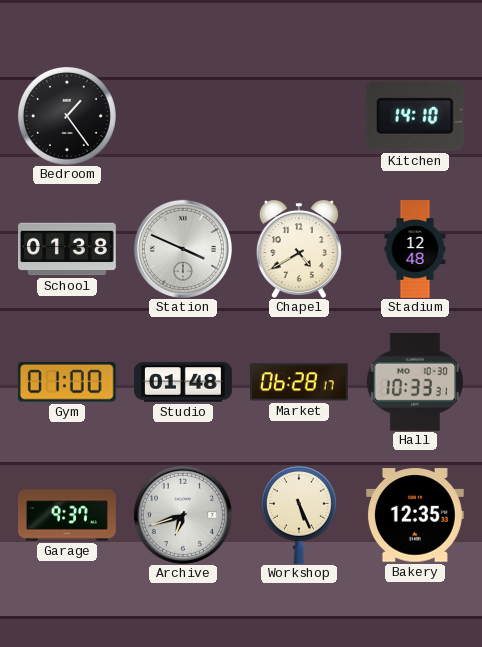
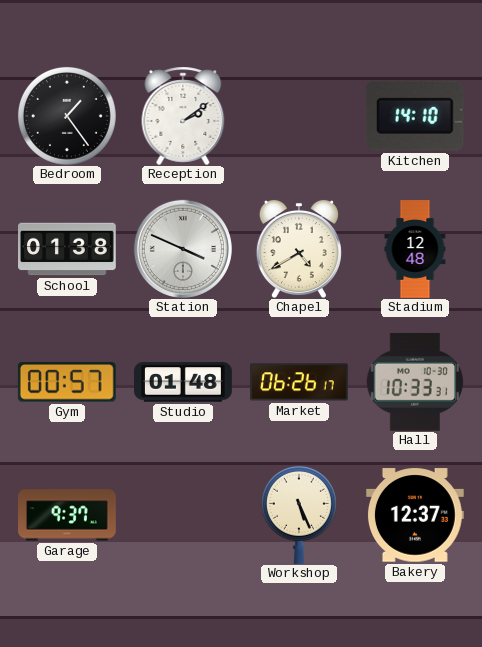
Reception: none -> 2:09
Gym: 01:00 -> 00:57
Market: 06:28 -> 06:26
Archive: 6:42 -> none
Bakery: 12:35 -> 12:37
